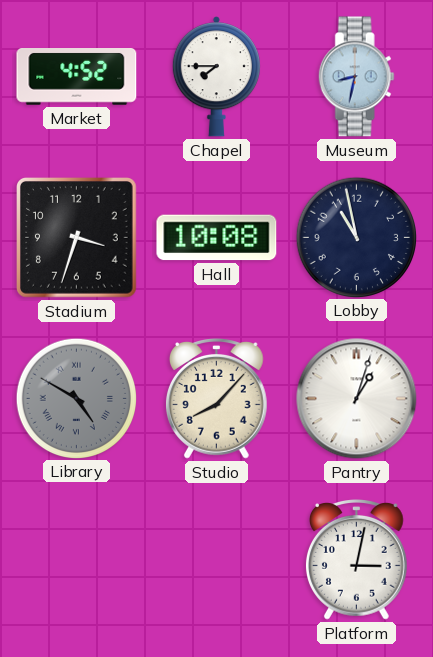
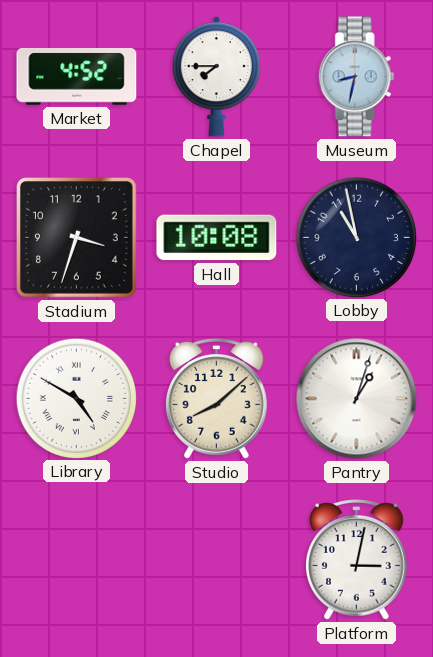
Library dial: grey -> white
Studio: 8:07 -> 8:08
